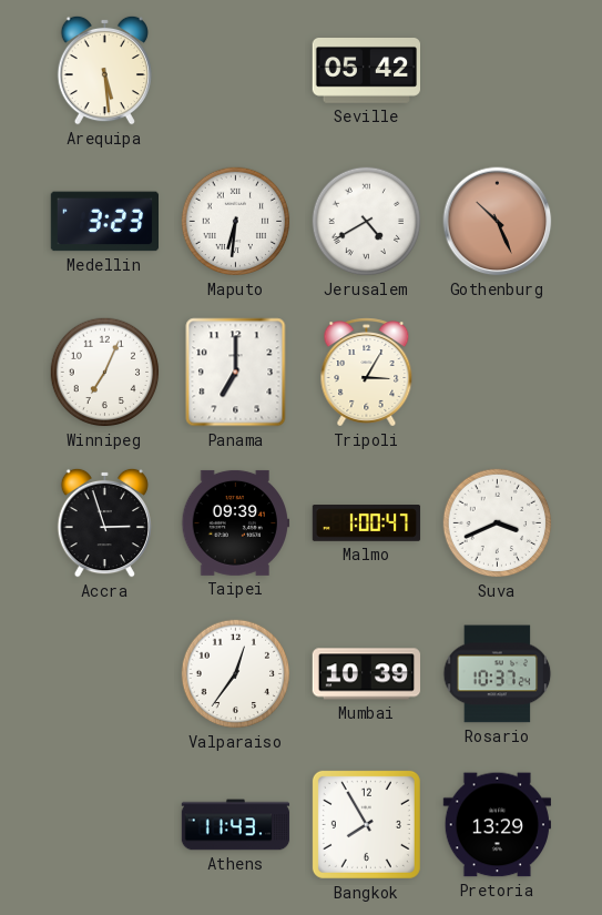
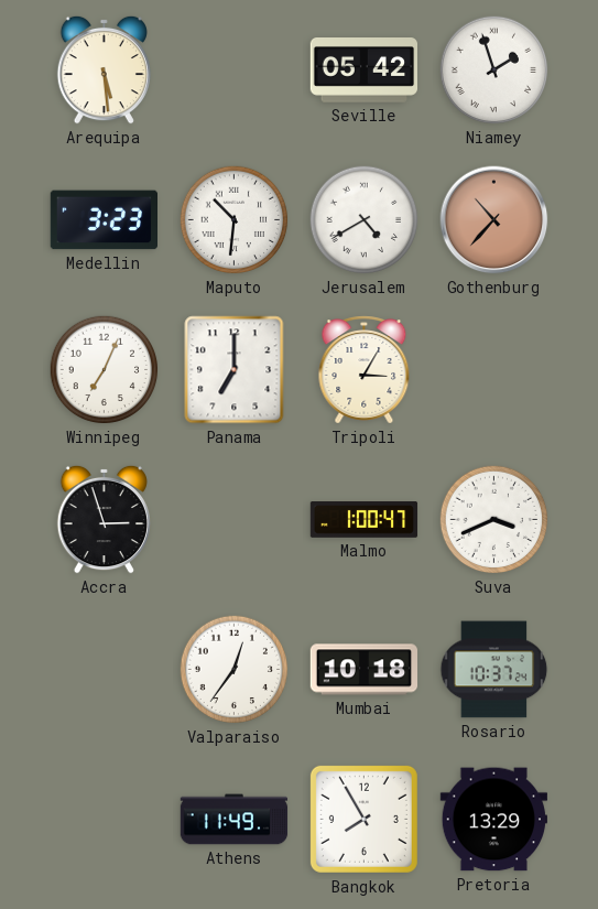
Niamey: none -> 1:57
Maputo: 6:31 -> 10:31
Gothenburg: 10:26 -> 10:37
Taipei: 09:39 -> none
Mumbai: 10:39 -> 10:18
Athens: 11:43 -> 11:49
